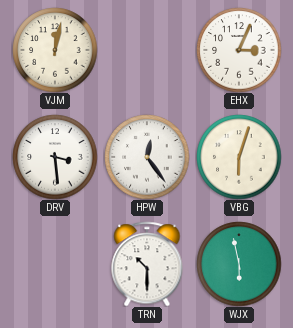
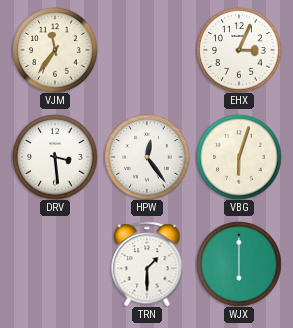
VJM: 12:02 -> 11:36
TRN: 10:30 -> 1:30
WJX: 5:58 -> 6:00
